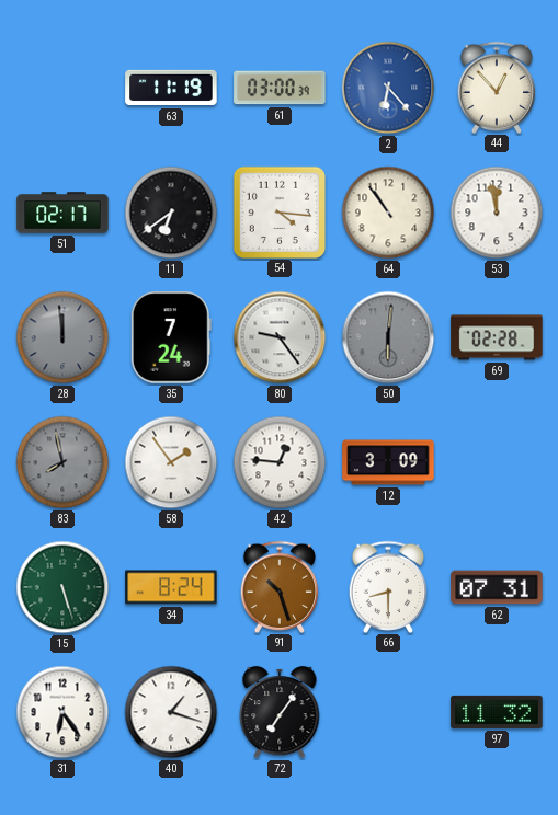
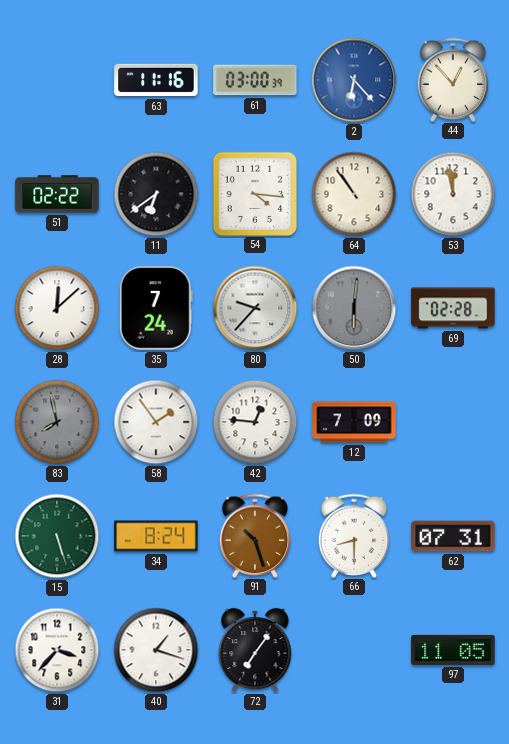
63: 11:19 -> 11:16
51: 02:17 -> 02:22
28: 11:59 -> 12:08
28 dial: grey -> white
80: 9:24 -> 9:37
12: 3:09 -> 7:09
31: 6:24 -> 3:37
97: 11:32 -> 11:05
